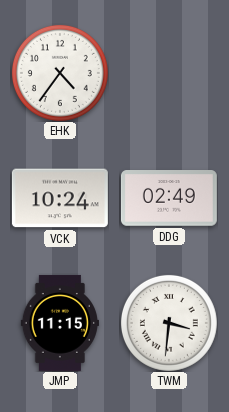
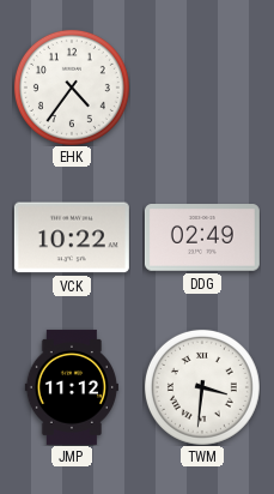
VCK: 10:24 -> 10:22
JMP: 11:15 -> 11:12
